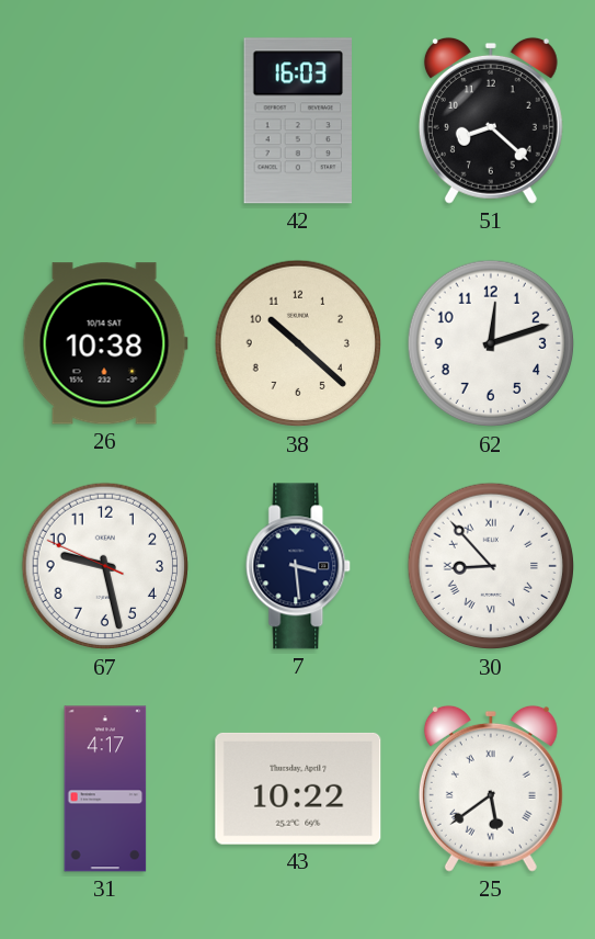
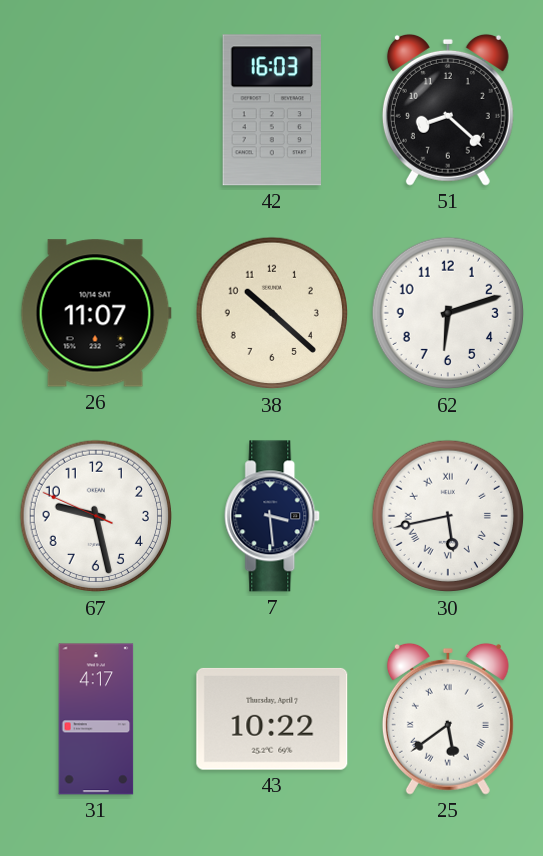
26: 10:38 -> 11:07
62: 12:12 -> 6:12
30: 8:53 -> 5:43
